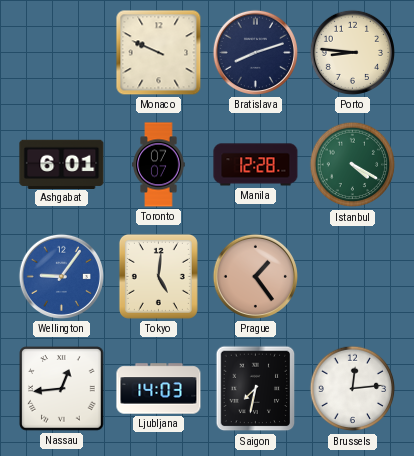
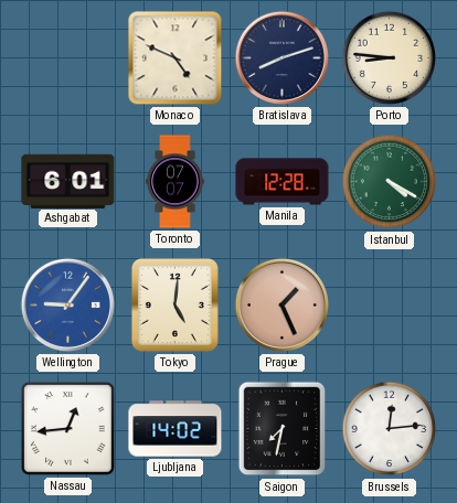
Monaco: 9:49 -> 4:49
Prague: 1:24 -> 1:26
Ljubljana: 14:03 -> 14:02
